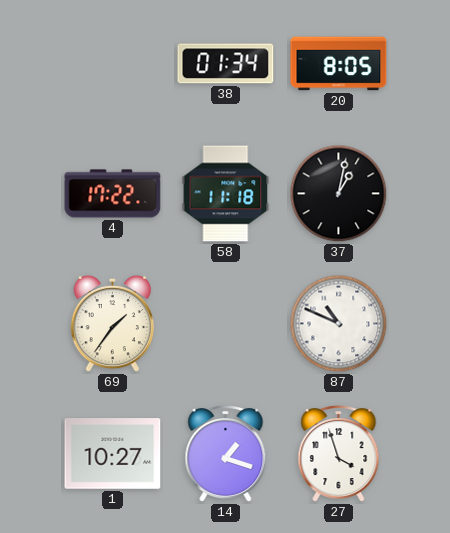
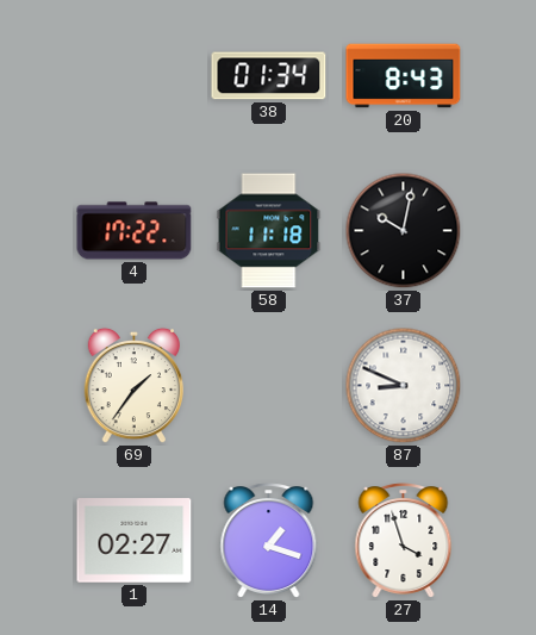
20: 8:05 -> 8:43
37: 1:02 -> 10:02
87: 10:49 -> 8:49
1: 10:27 -> 02:27
